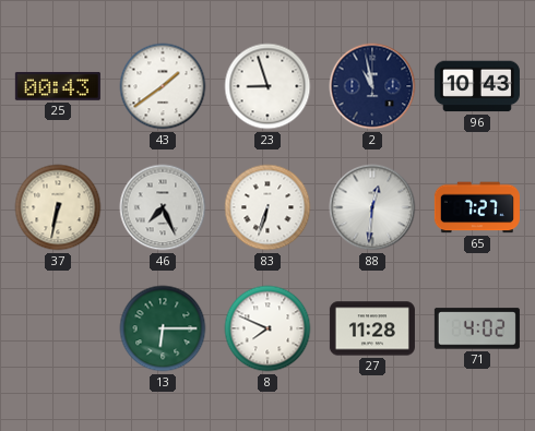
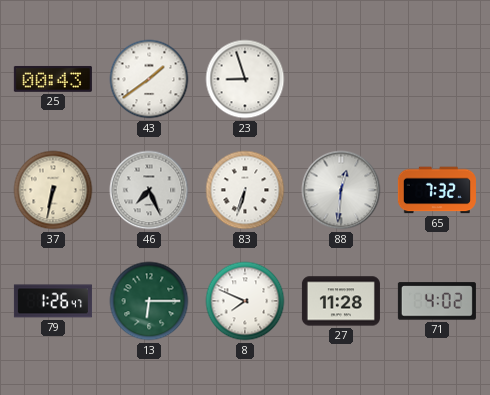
2: 10:58 -> none
96: 10:43 -> none
65: 7:27 -> 7:32
79: none -> 1:26
